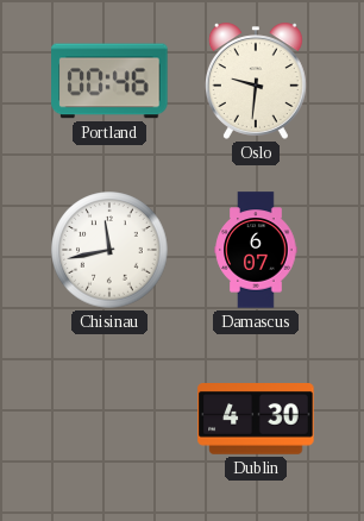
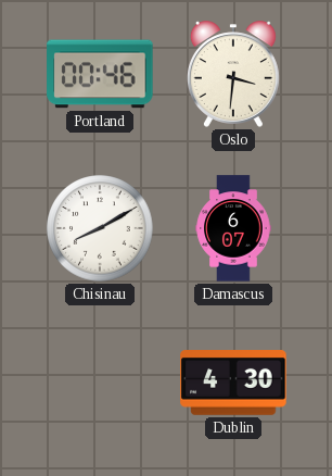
Oslo: 9:31 -> 3:31
Chisinau: 11:43 -> 8:10
